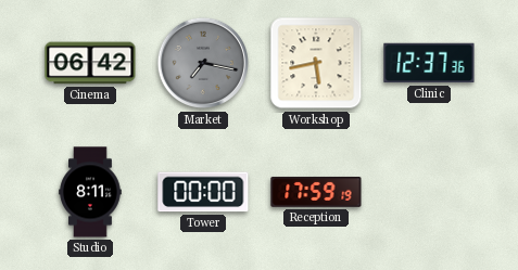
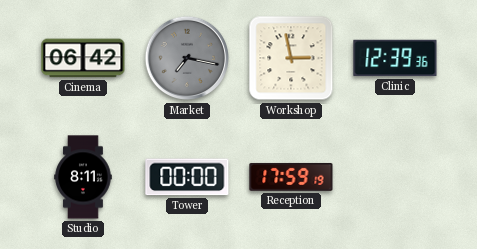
Workshop: 5:43 -> 2:58
Clinic: 12:37 -> 12:39
